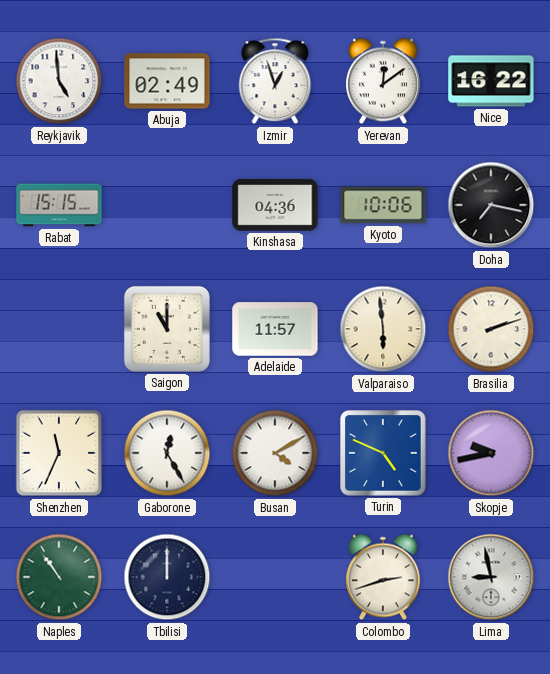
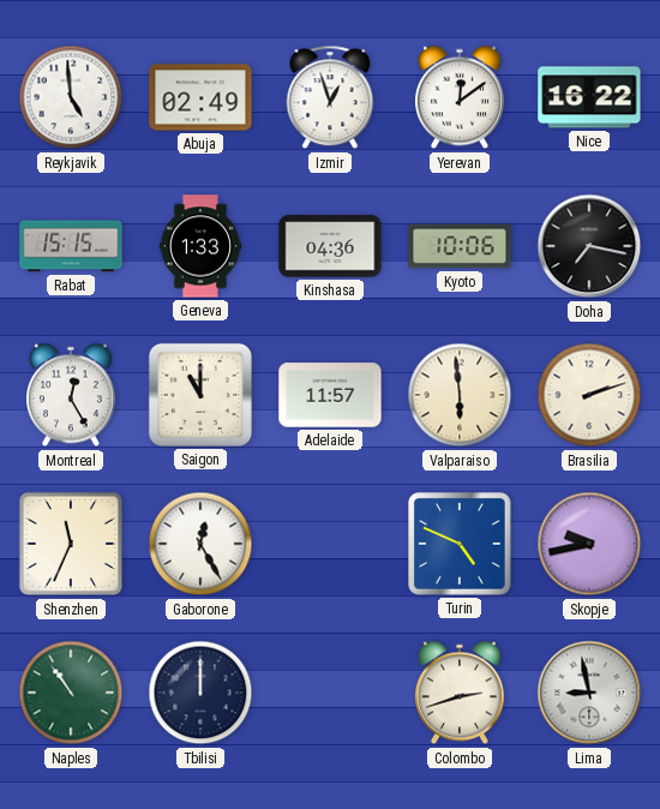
Geneva: none -> 1:33
Montreal: none -> 12:25
Busan: 4:10 -> none
